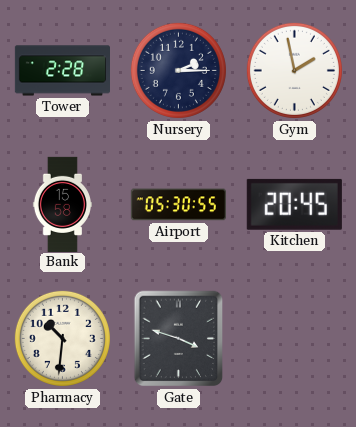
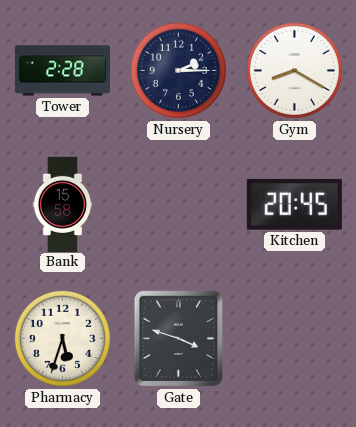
Gym: 1:58 -> 8:20
Airport: 05:30 -> none
Pharmacy: 10:31 -> 5:33
